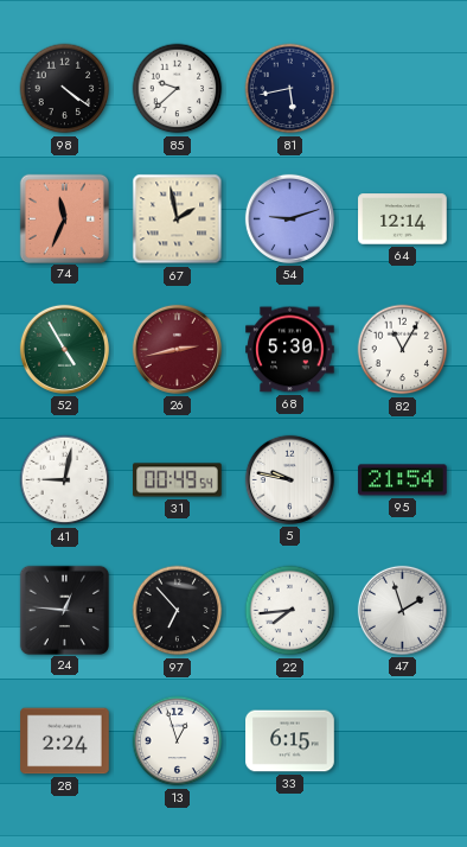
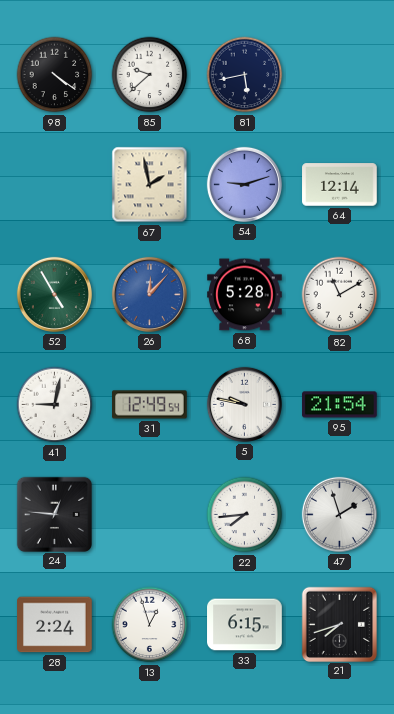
74: 11:34 -> none
26: 2:43 -> 12:07
26 dial: burgundy -> blue
68: 5:30 -> 5:28
82: 11:05 -> 11:10
31: 00:49 -> 12:49
97: 6:53 -> none
21: none -> 7:42
